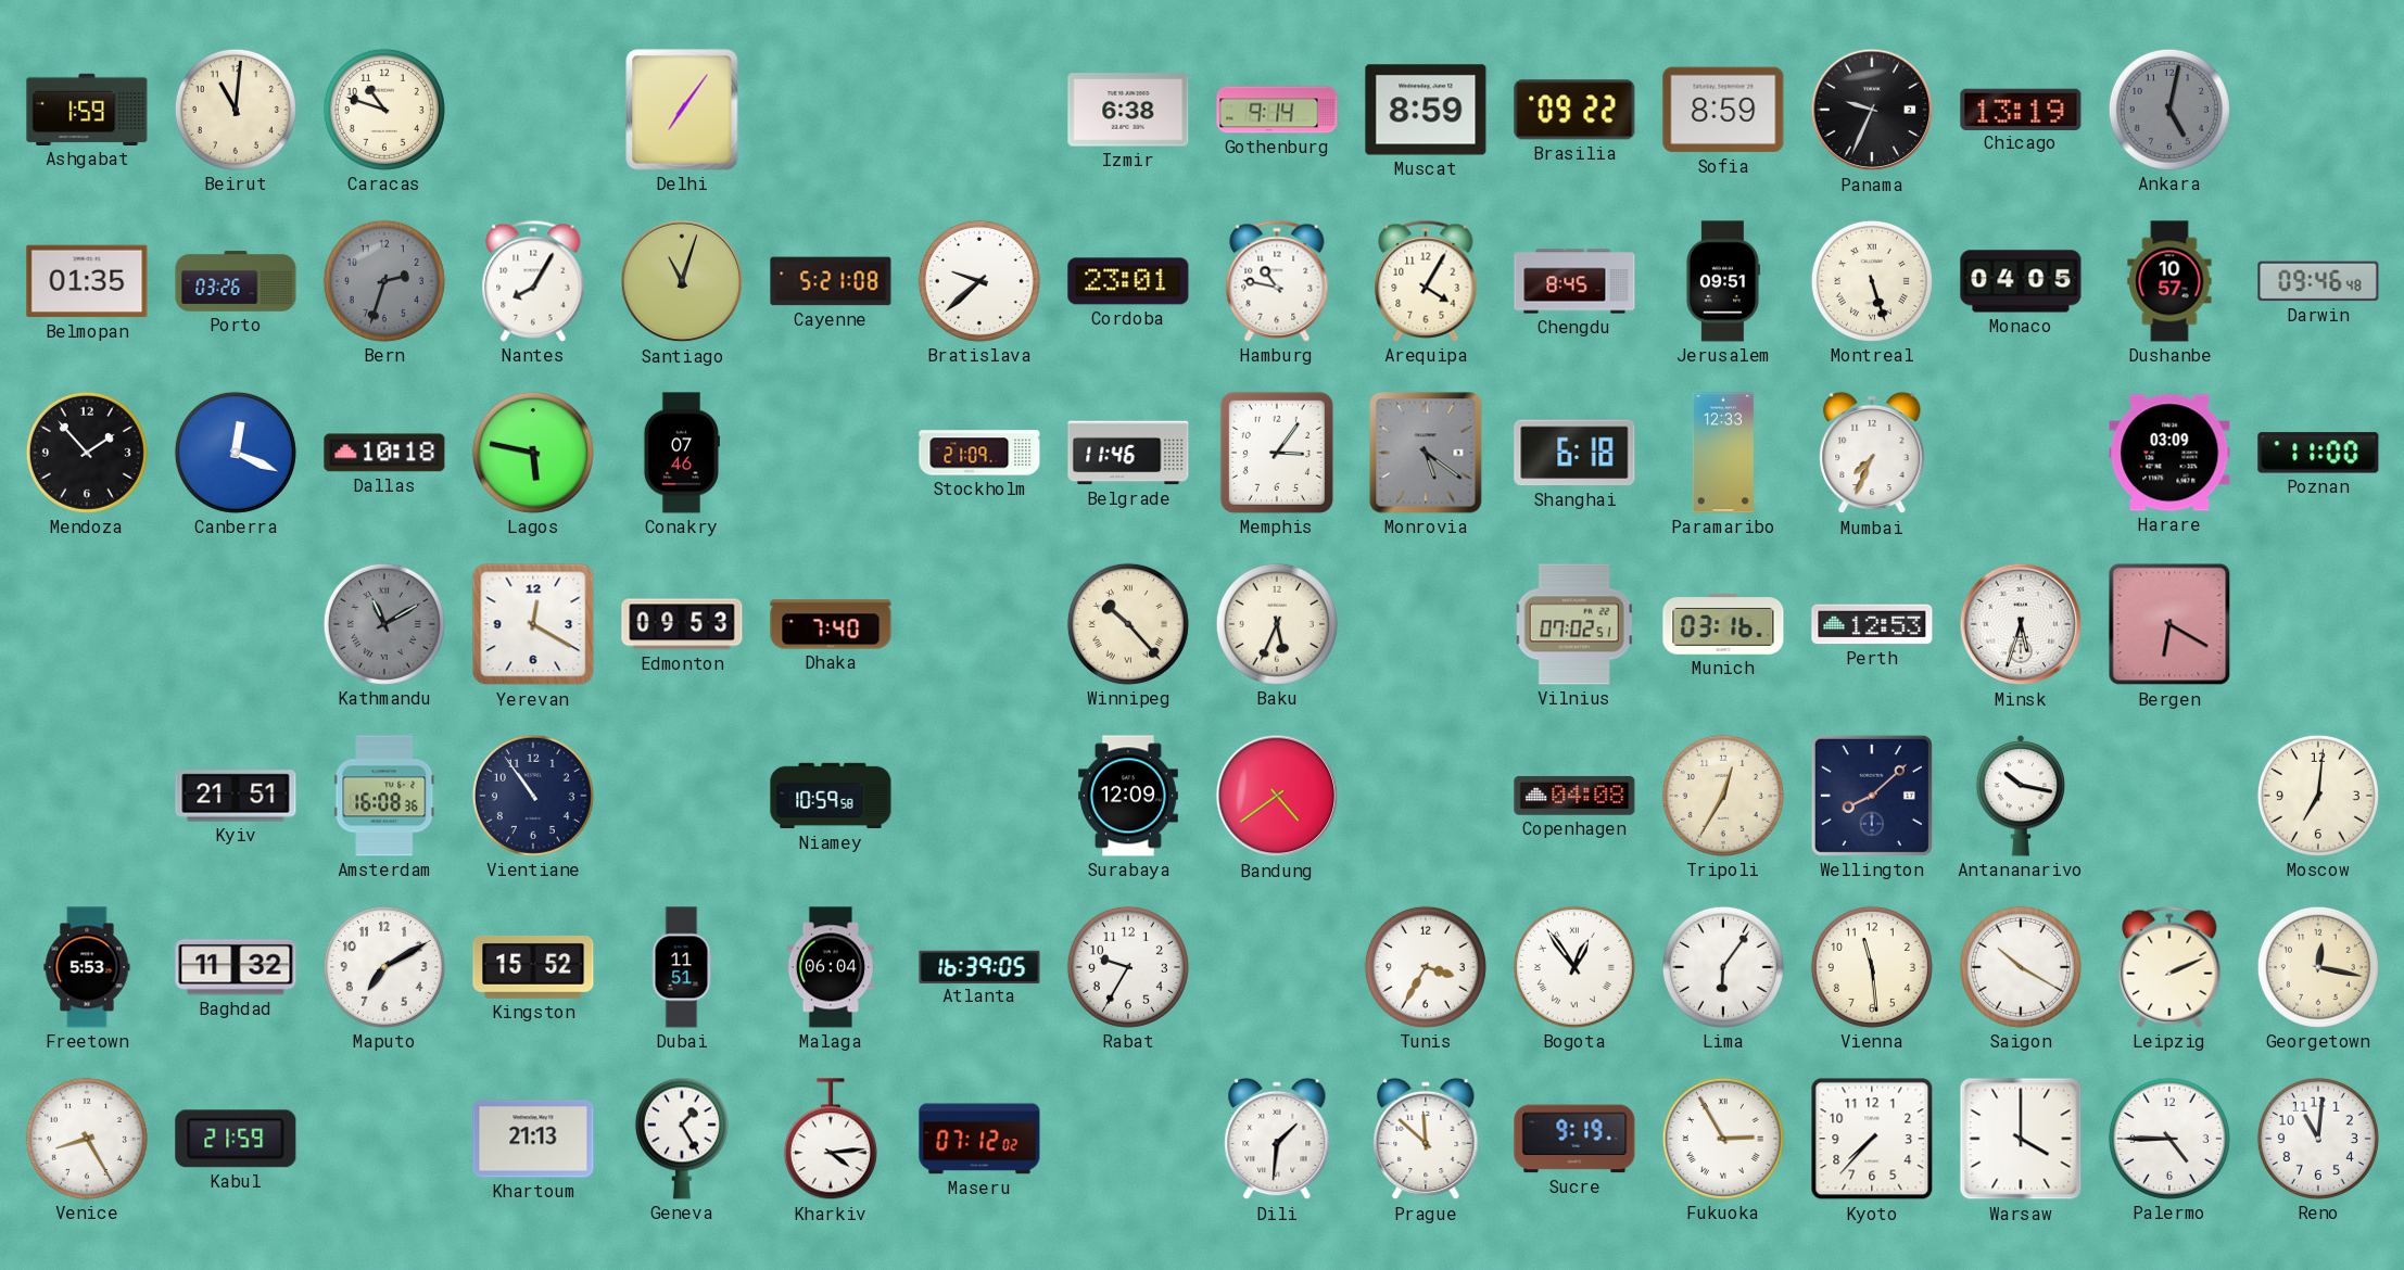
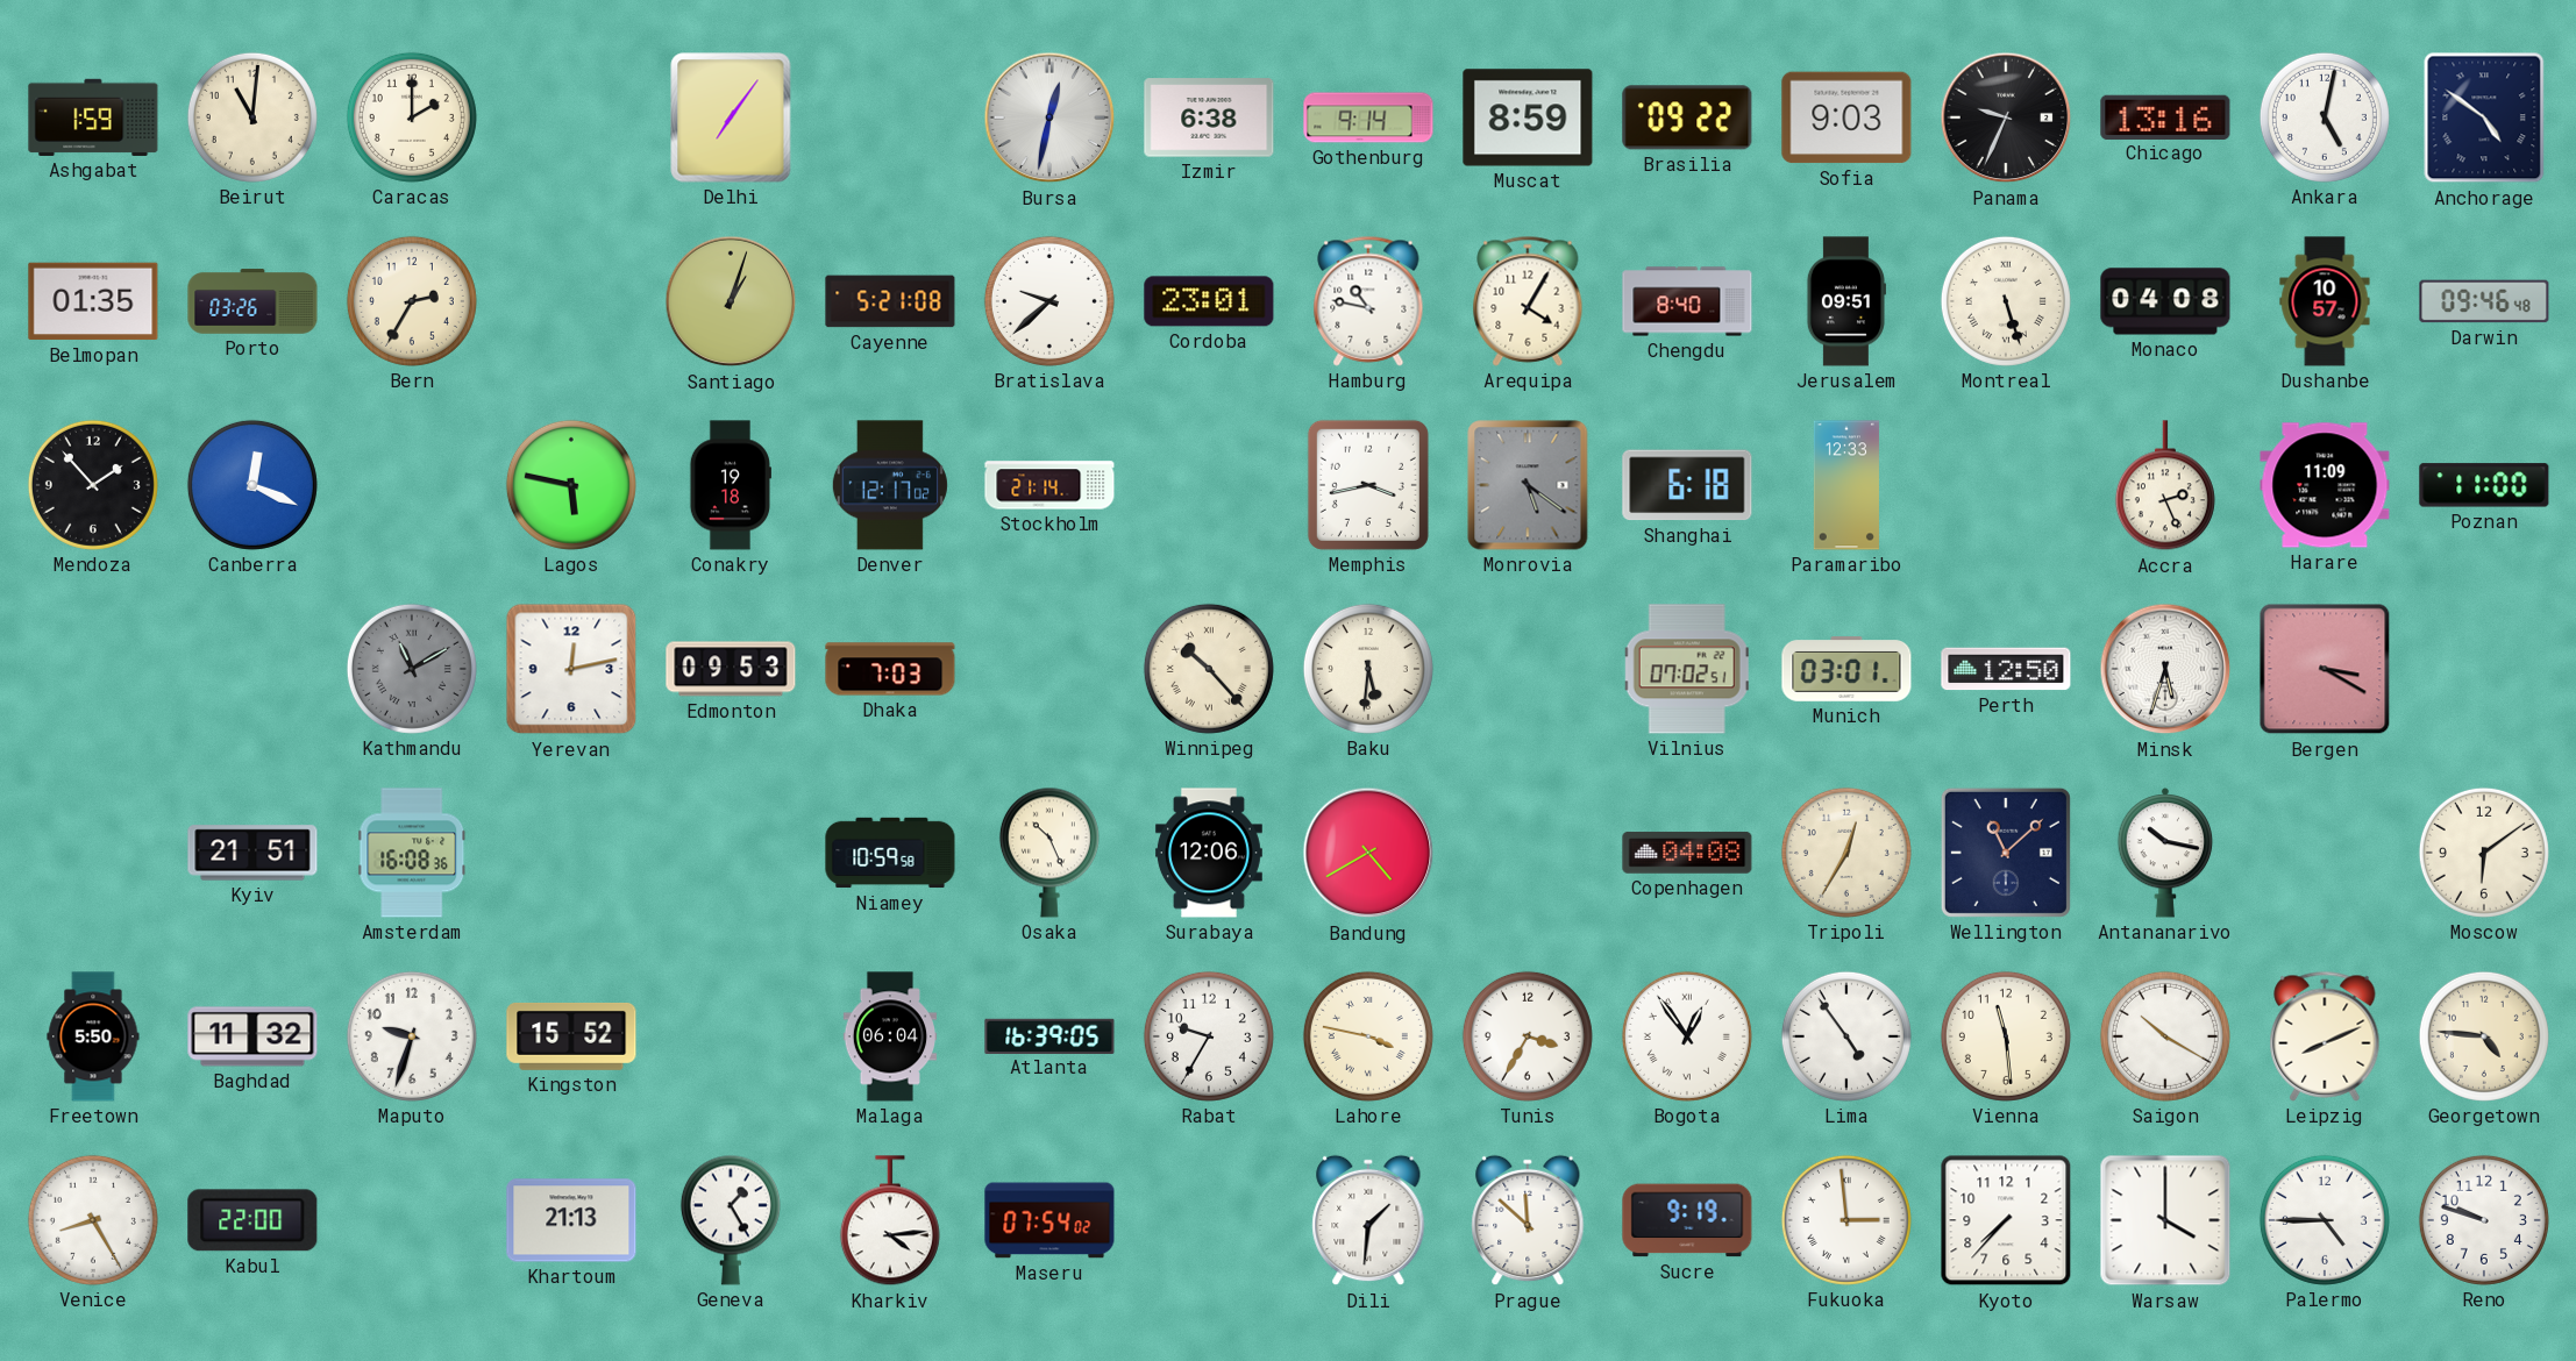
Caracas: 10:48 -> 2:00
Bursa: none -> 12:32
Sofia: 8:59 -> 9:03
Chicago: 13:19 -> 13:16
Ankara dial: grey -> white
Anchorage: none -> 4:51
Bern: 2:33 -> 2:35
Bern dial: grey -> cream
Nantes: 8:05 -> none
Santiago: 11:03 -> 1:03
Chengdu: 8:45 -> 8:40
Monaco: 04:05 -> 04:08
Dallas: 10:18 -> none
Conakry: 07:46 -> 19:18
Denver: none -> 12:17
Stockholm: 21:09 -> 21:14
Belgrade: 11:46 -> none
Memphis: 3:06 -> 3:43
Mumbai: 7:34 -> none
Accra: none -> 2:26
Harare: 03:09 -> 11:09
Yerevan: 12:20 -> 12:13
Dhaka: 7:40 -> 7:03
Baku: 5:34 -> 5:31
Munich: 03:16 -> 03:01
Perth: 12:53 -> 12:50
Bergen: 6:20 -> 3:20
Vientiane: 10:54 -> none
Osaka: none -> 10:26
Surabaya: 12:09 -> 12:06
Bandung: 4:39 -> 4:40
Wellington: 8:08 -> 11:08
Moscow: 7:01 -> 6:09
Freetown: 5:53 -> 5:50
Maputo: 7:10 -> 9:33
Dubai: 11:51 -> none
Lahore: none -> 3:47
Lima: 6:06 -> 4:54
Leipzig: 2:11 -> 8:11
Georgetown: 12:17 -> 4:46
Kabul: 21:59 -> 22:00
Maseru: 07:12 -> 07:54
Fukuoka: 2:55 -> 2:59
Reno: 11:01 -> 9:48
